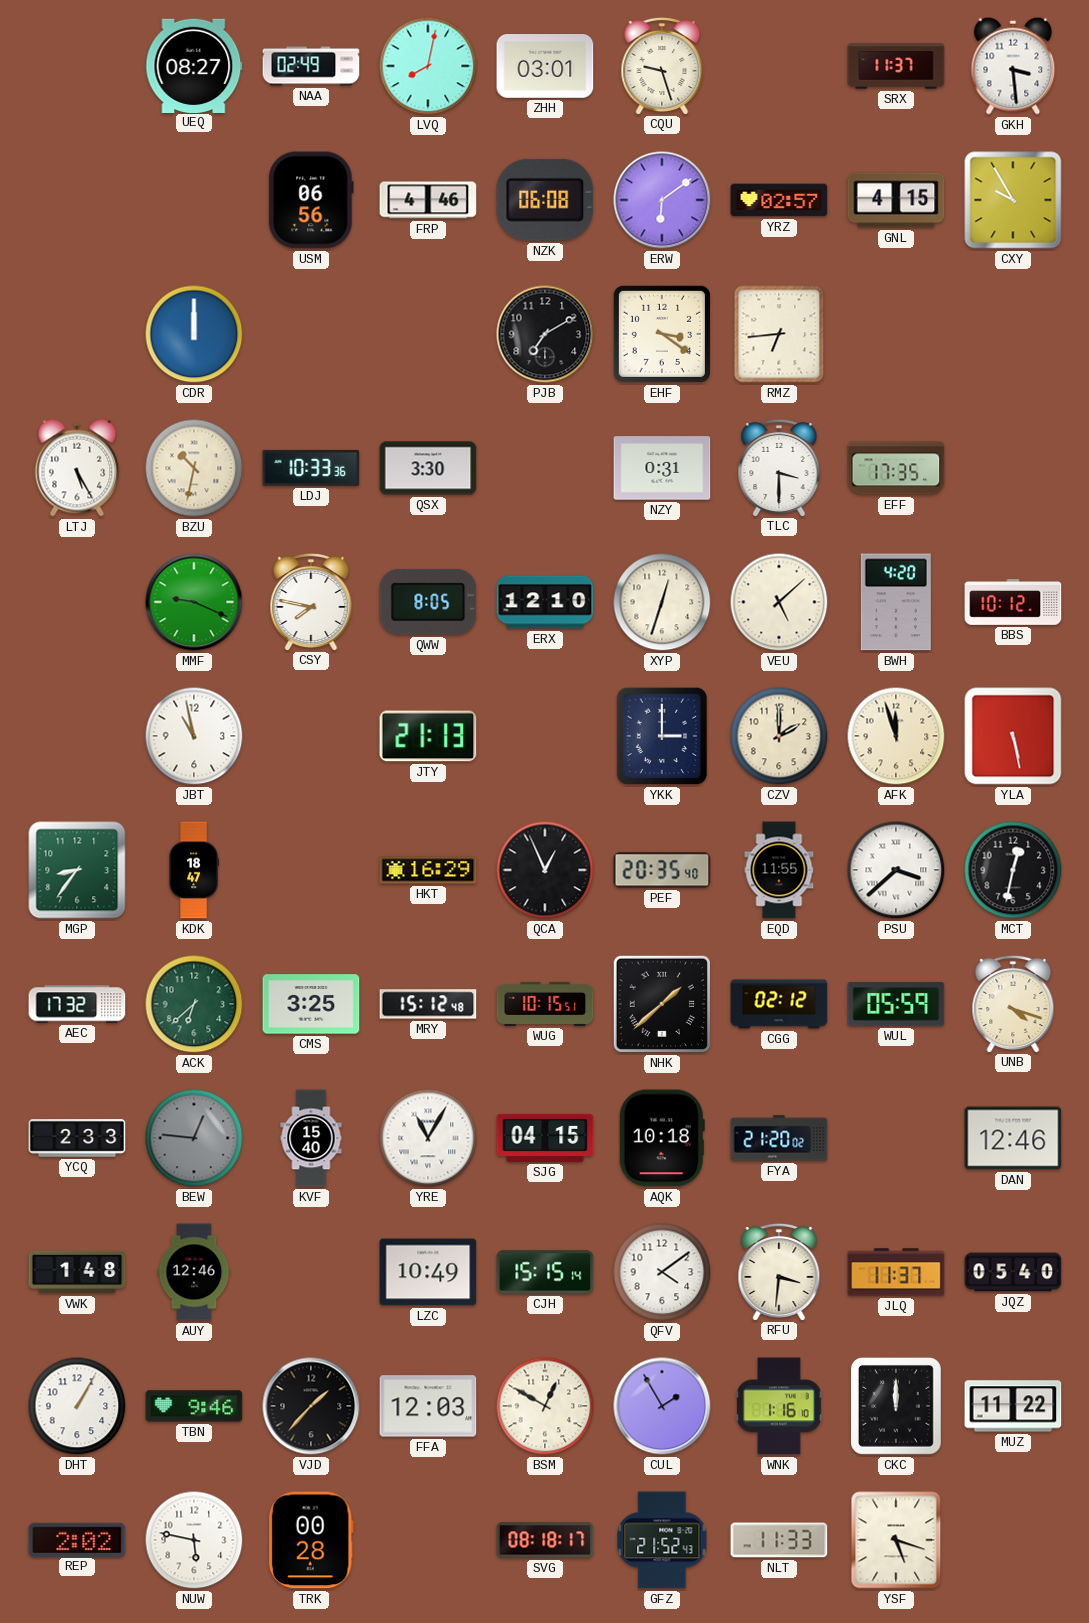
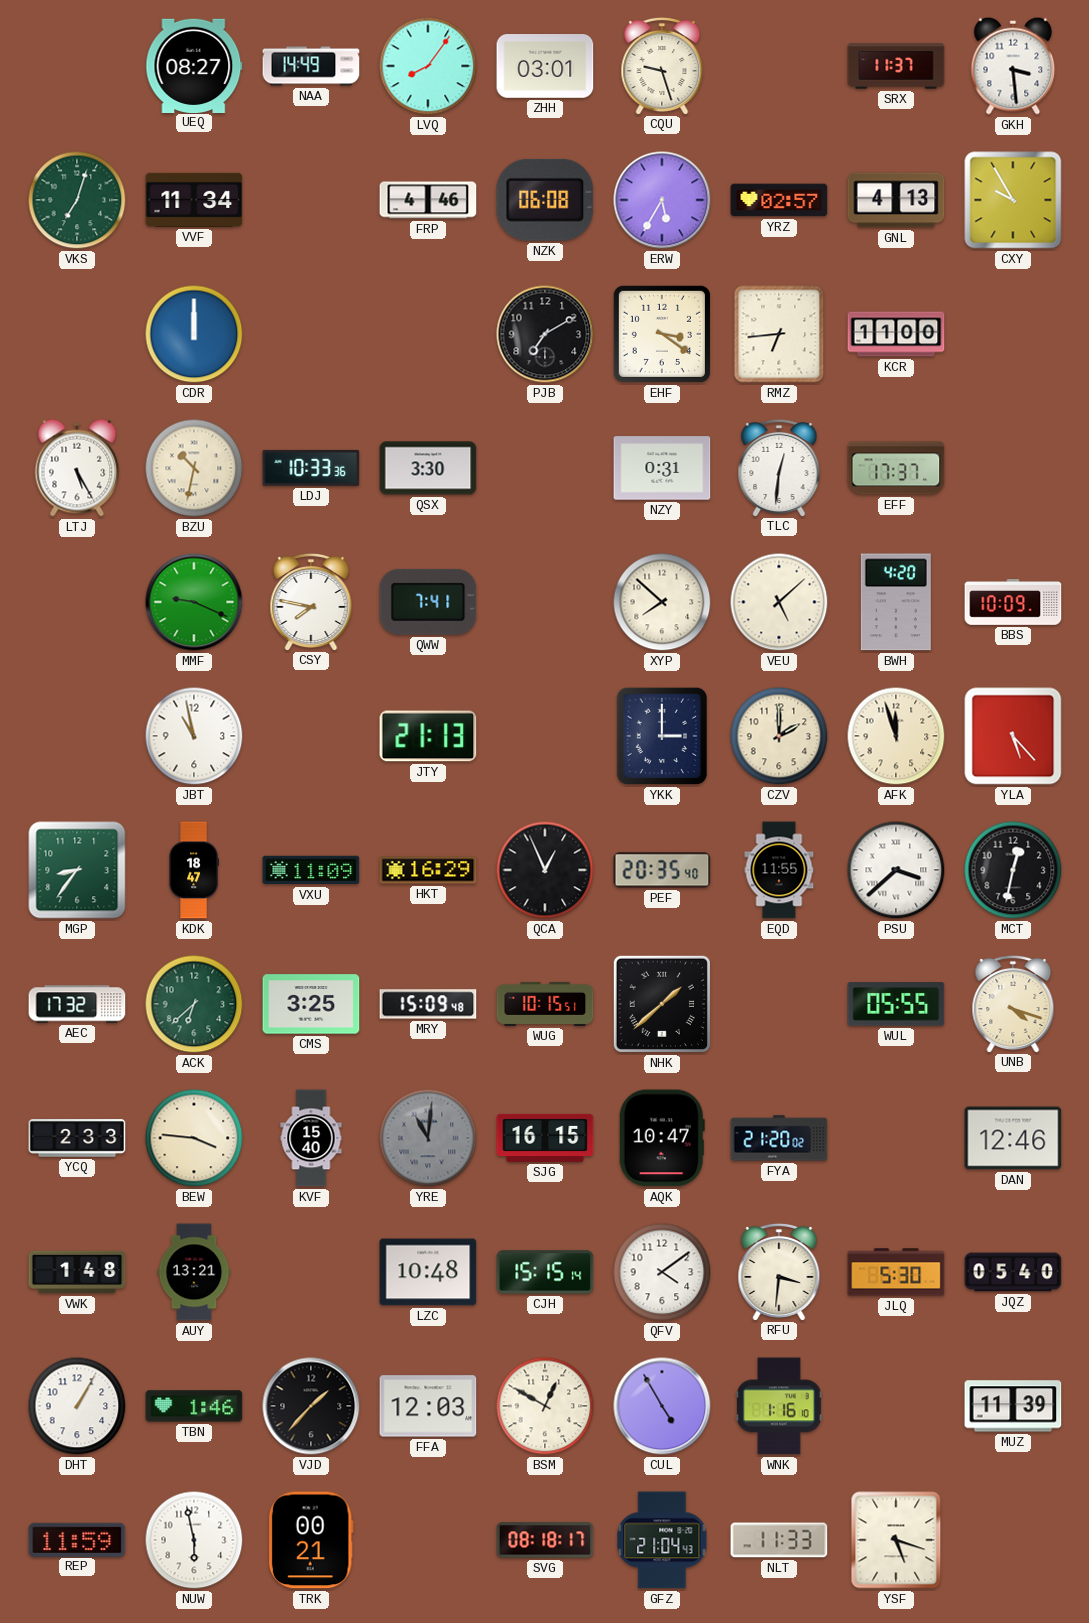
NAA: 02:49 -> 14:49
LVQ: 8:02 -> 8:06
VKS: none -> 7:03
VVF: none -> 11:34
USM: 06:56 -> none
ERW: 6:09 -> 5:35
GNL: 4:15 -> 4:13
KCR: none -> 11:00
TLC: 3:30 -> 12:31
EFF: 17:35 -> 17:37
QWW: 8:05 -> 7:41
ERX: 12:10 -> none
XYP: 12:33 -> 7:52
BBS: 10:12 -> 10:09
YLA: 5:28 -> 5:23
VXU: none -> 11:09
MRY: 15:12 -> 15:09
CGG: 02:12 -> none
WUL: 05:59 -> 05:55
BEW: 12:46 -> 3:46
BEW dial: grey -> cream
YRE: 11:05 -> 11:01
YRE dial: white -> grey
SJG: 04:15 -> 16:15
AQK: 10:18 -> 10:47
AUY: 12:46 -> 13:21
LZC: 10:49 -> 10:48
JLQ: 11:37 -> 5:30
TBN: 9:46 -> 1:46
CUL: 1:55 -> 4:55
CKC: 12:00 -> none
MUZ: 11:22 -> 11:39
REP: 2:02 -> 11:59
NUW: 5:47 -> 5:58
TRK: 00:28 -> 00:21
GFZ: 21:52 -> 21:04
